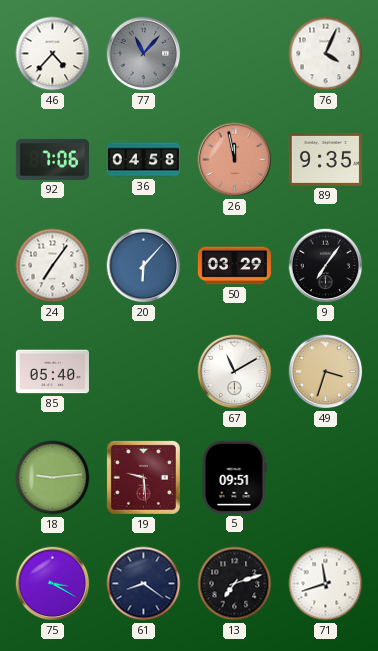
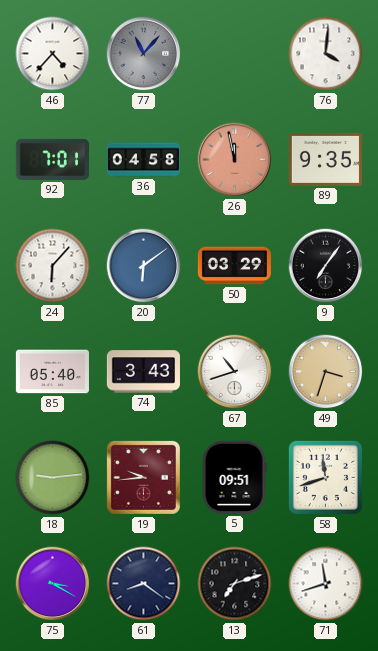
76: 4:04 -> 4:01
92: 7:06 -> 7:01
24: 7:06 -> 6:07
20: 6:07 -> 6:09
74: none -> 3:43
67: 11:10 -> 10:42
19: 9:29 -> 9:44
58: none -> 11:42
